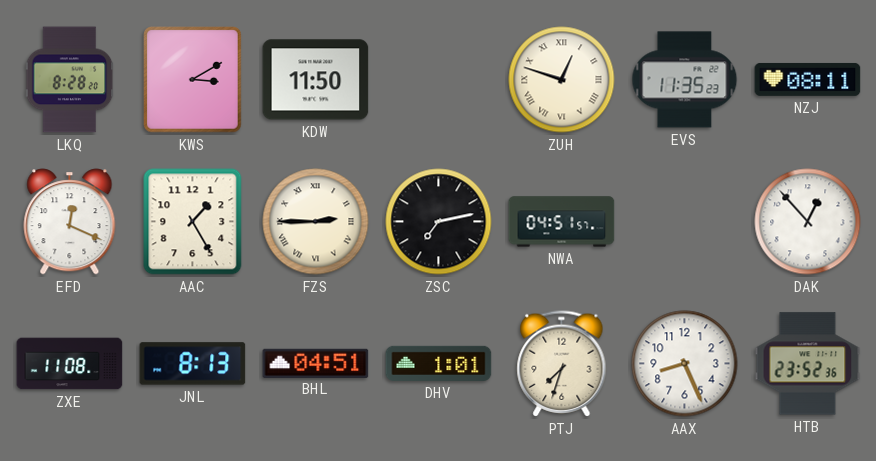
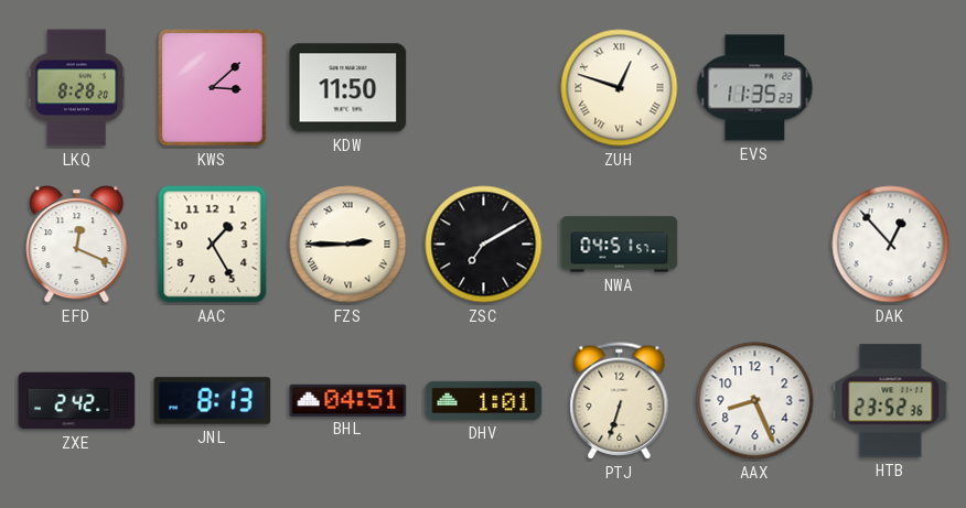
KWS: 3:10 -> 3:08
NZJ: 08:11 -> none
ZSC: 7:13 -> 7:10
ZXE: 11:08 -> 2:42
PTJ: 7:33 -> 6:33
